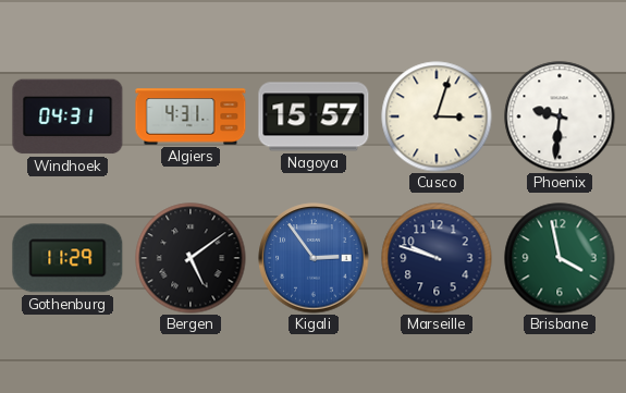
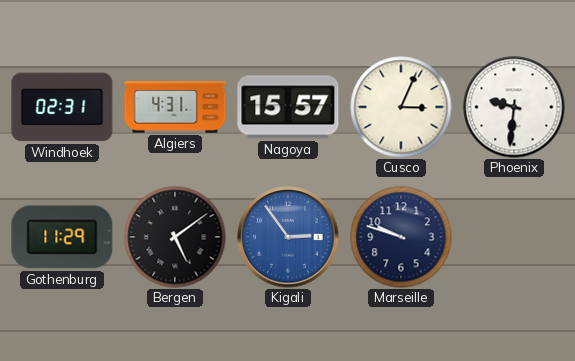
Windhoek: 04:31 -> 02:31
Cusco: 3:03 -> 3:04
Brisbane: 3:58 -> none
